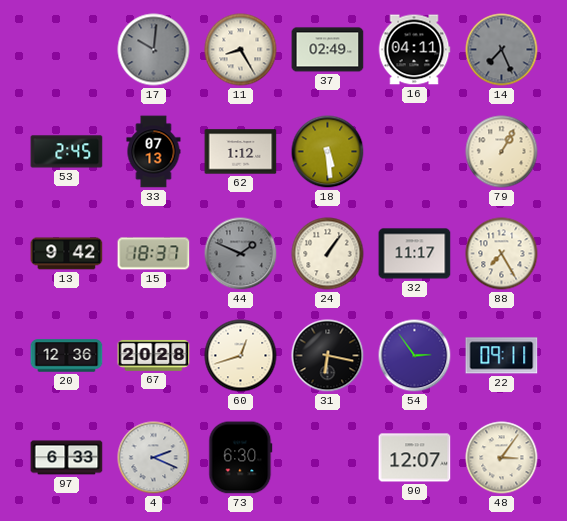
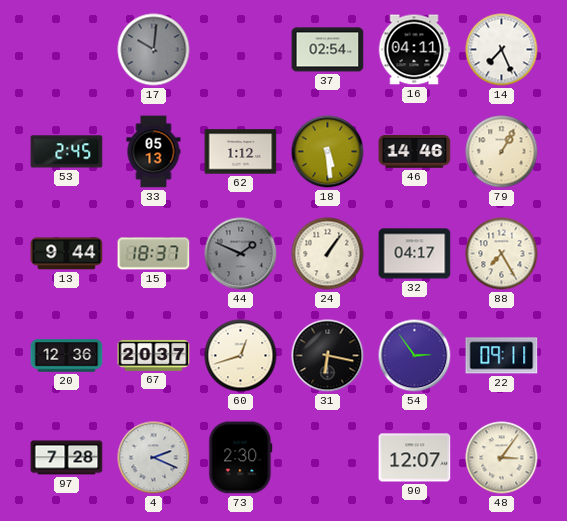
11: 8:25 -> none
37: 02:49 -> 02:54
14 dial: grey -> white
33: 07:13 -> 05:13
46: none -> 14:46
13: 9:42 -> 9:44
32: 11:17 -> 04:17
67: 20:28 -> 20:37
97: 6:33 -> 7:28
73: 6:30 -> 2:30
